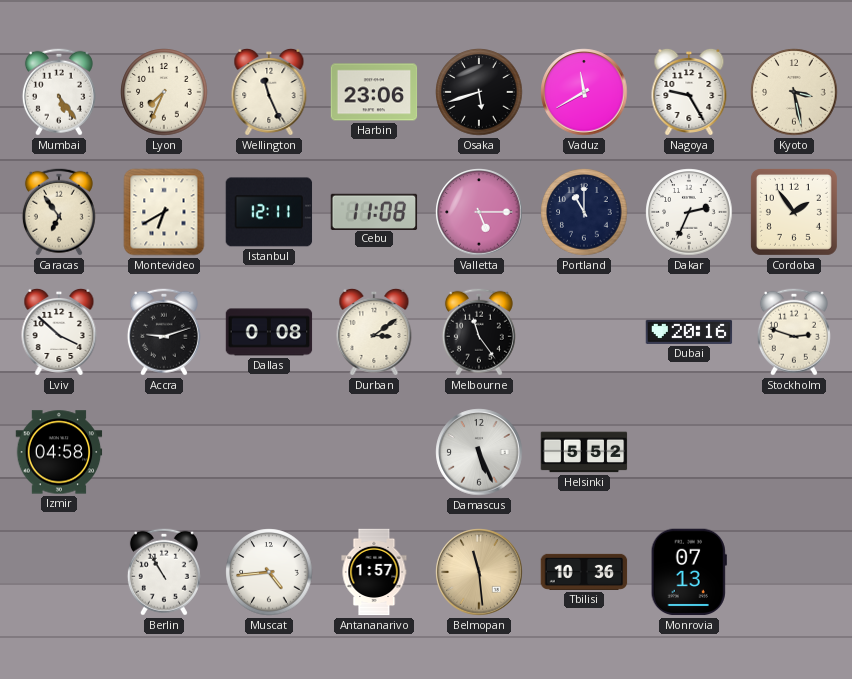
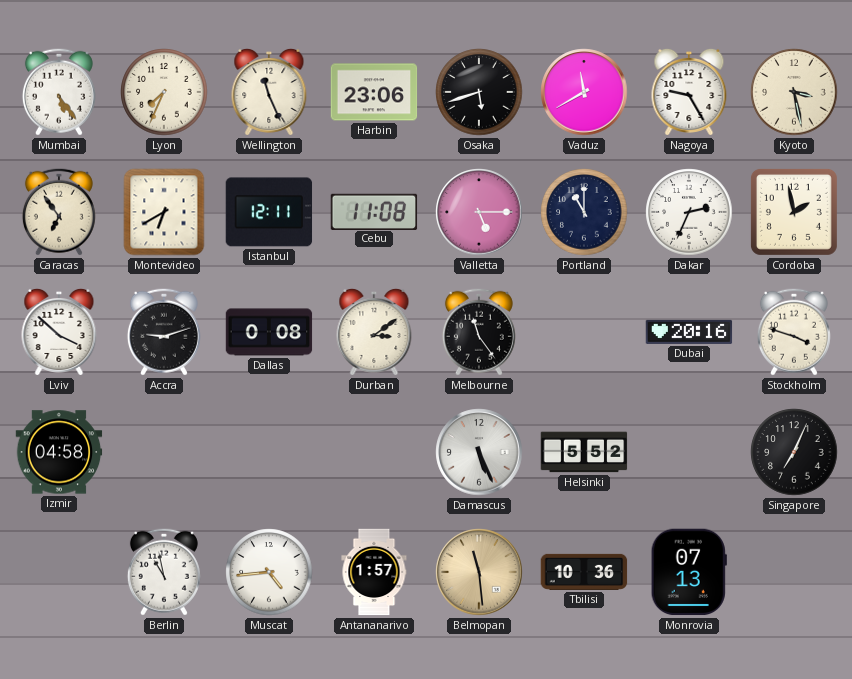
Cordoba: 1:54 -> 1:58
Stockholm: 2:48 -> 3:48
Singapore: none -> 7:04
Berlin: 10:55 -> 10:58
